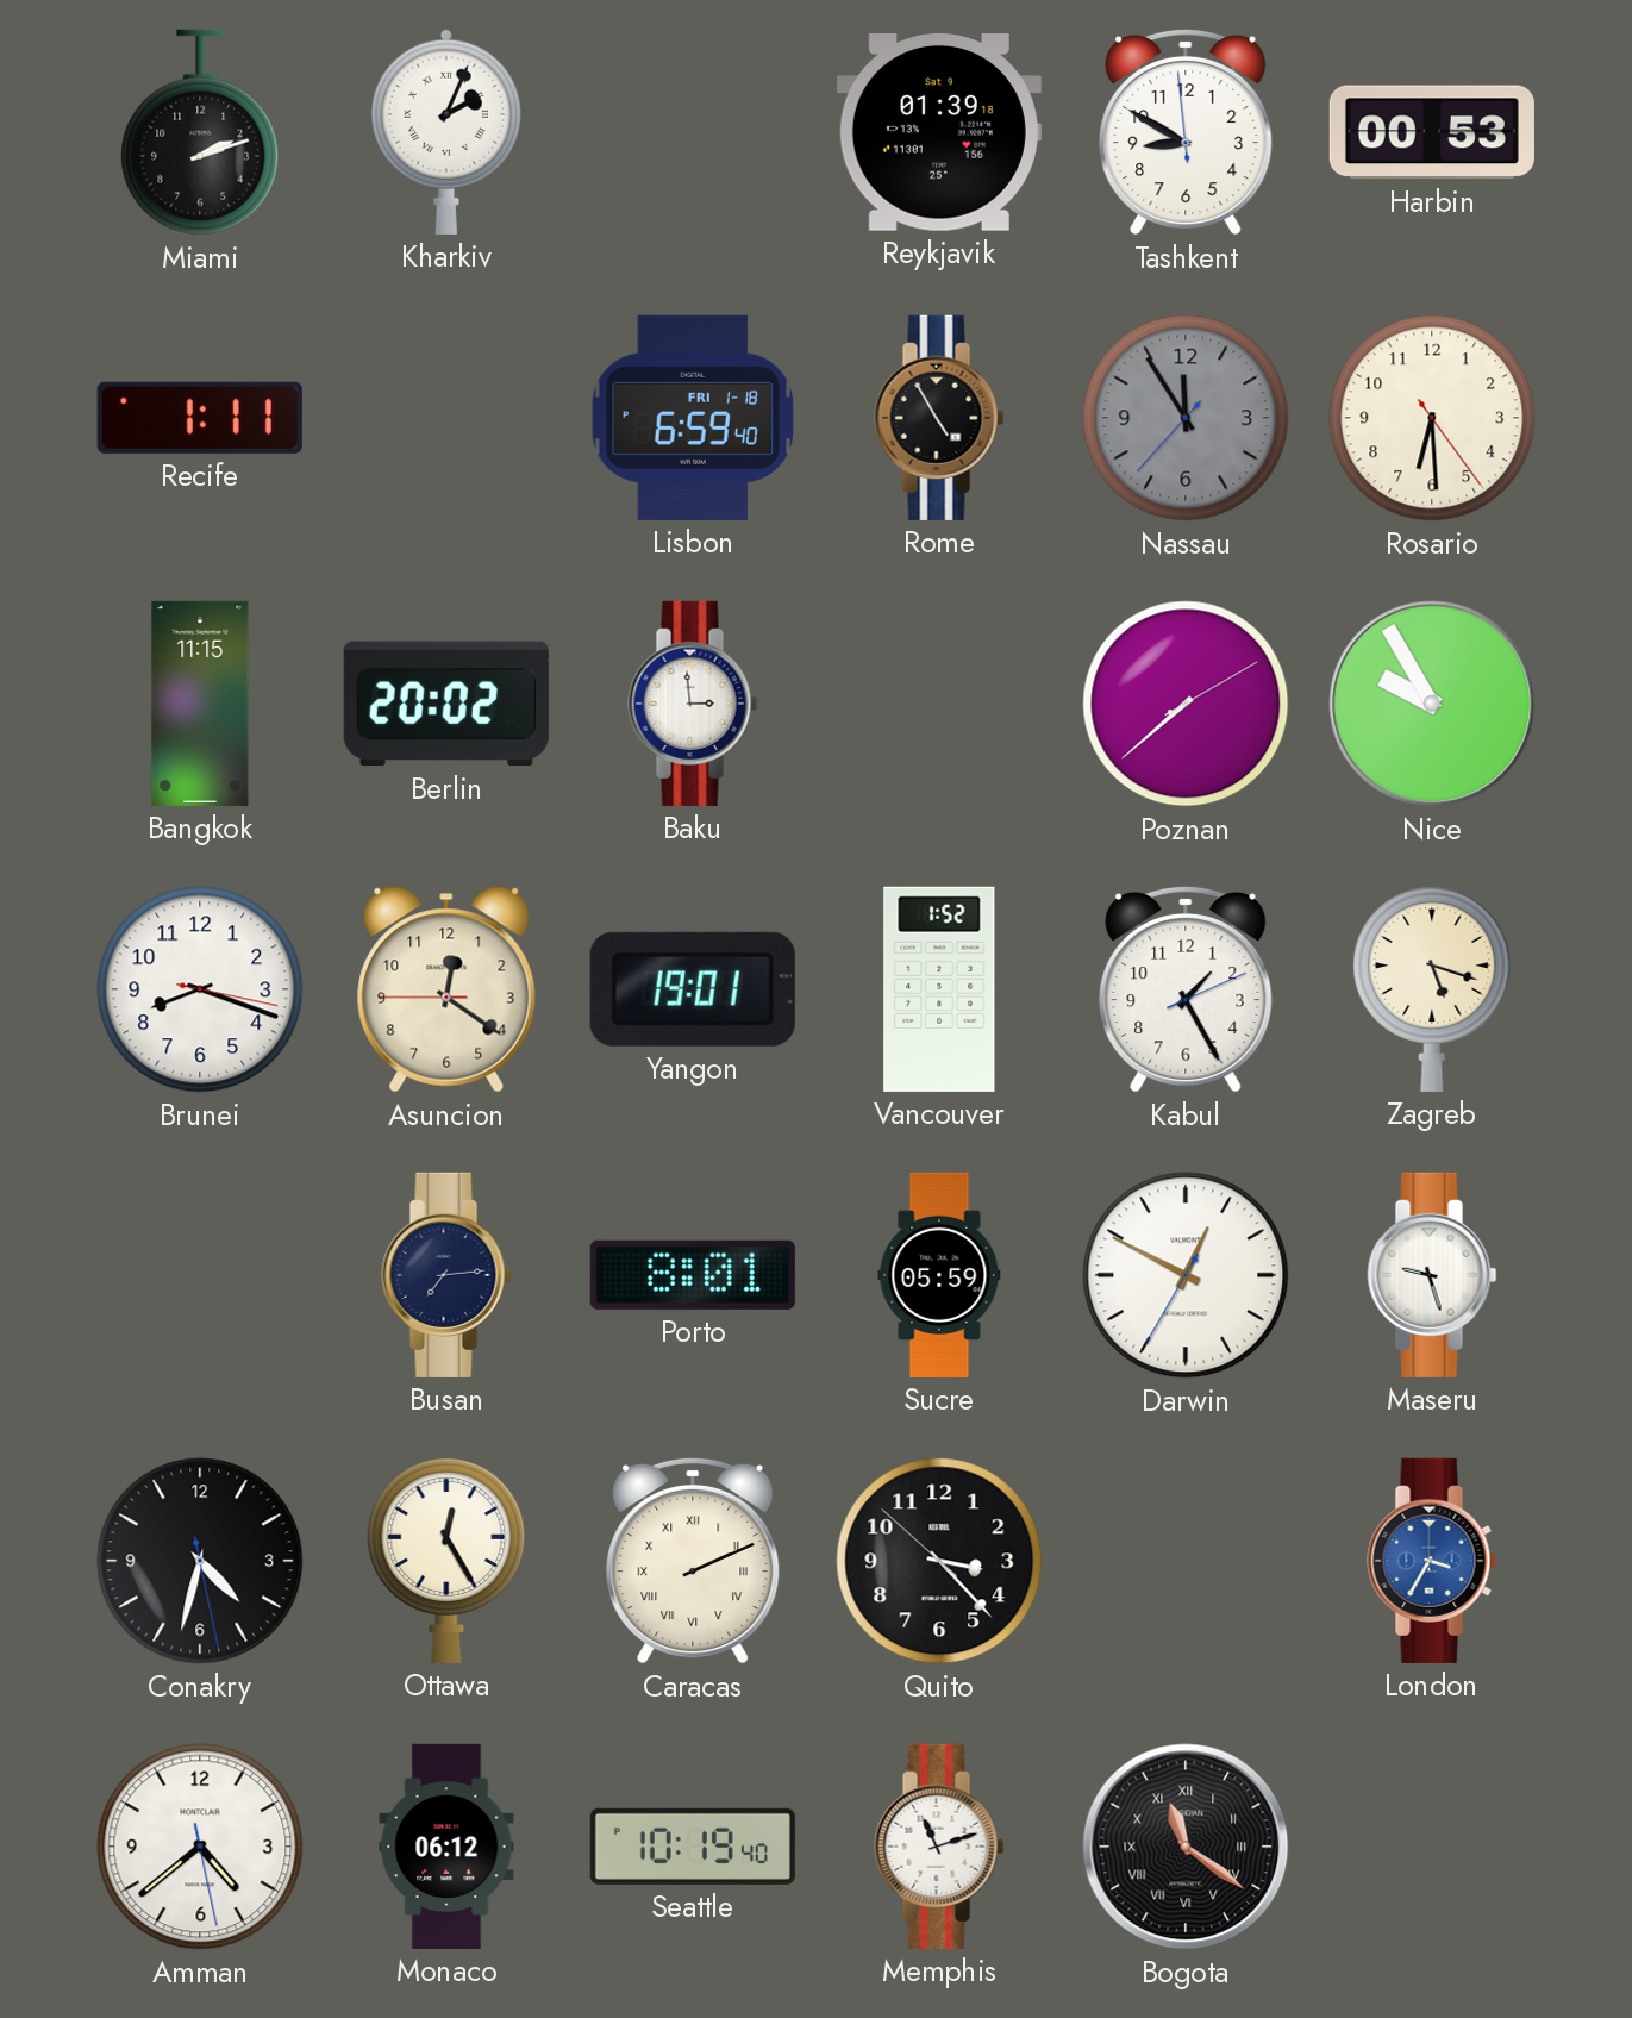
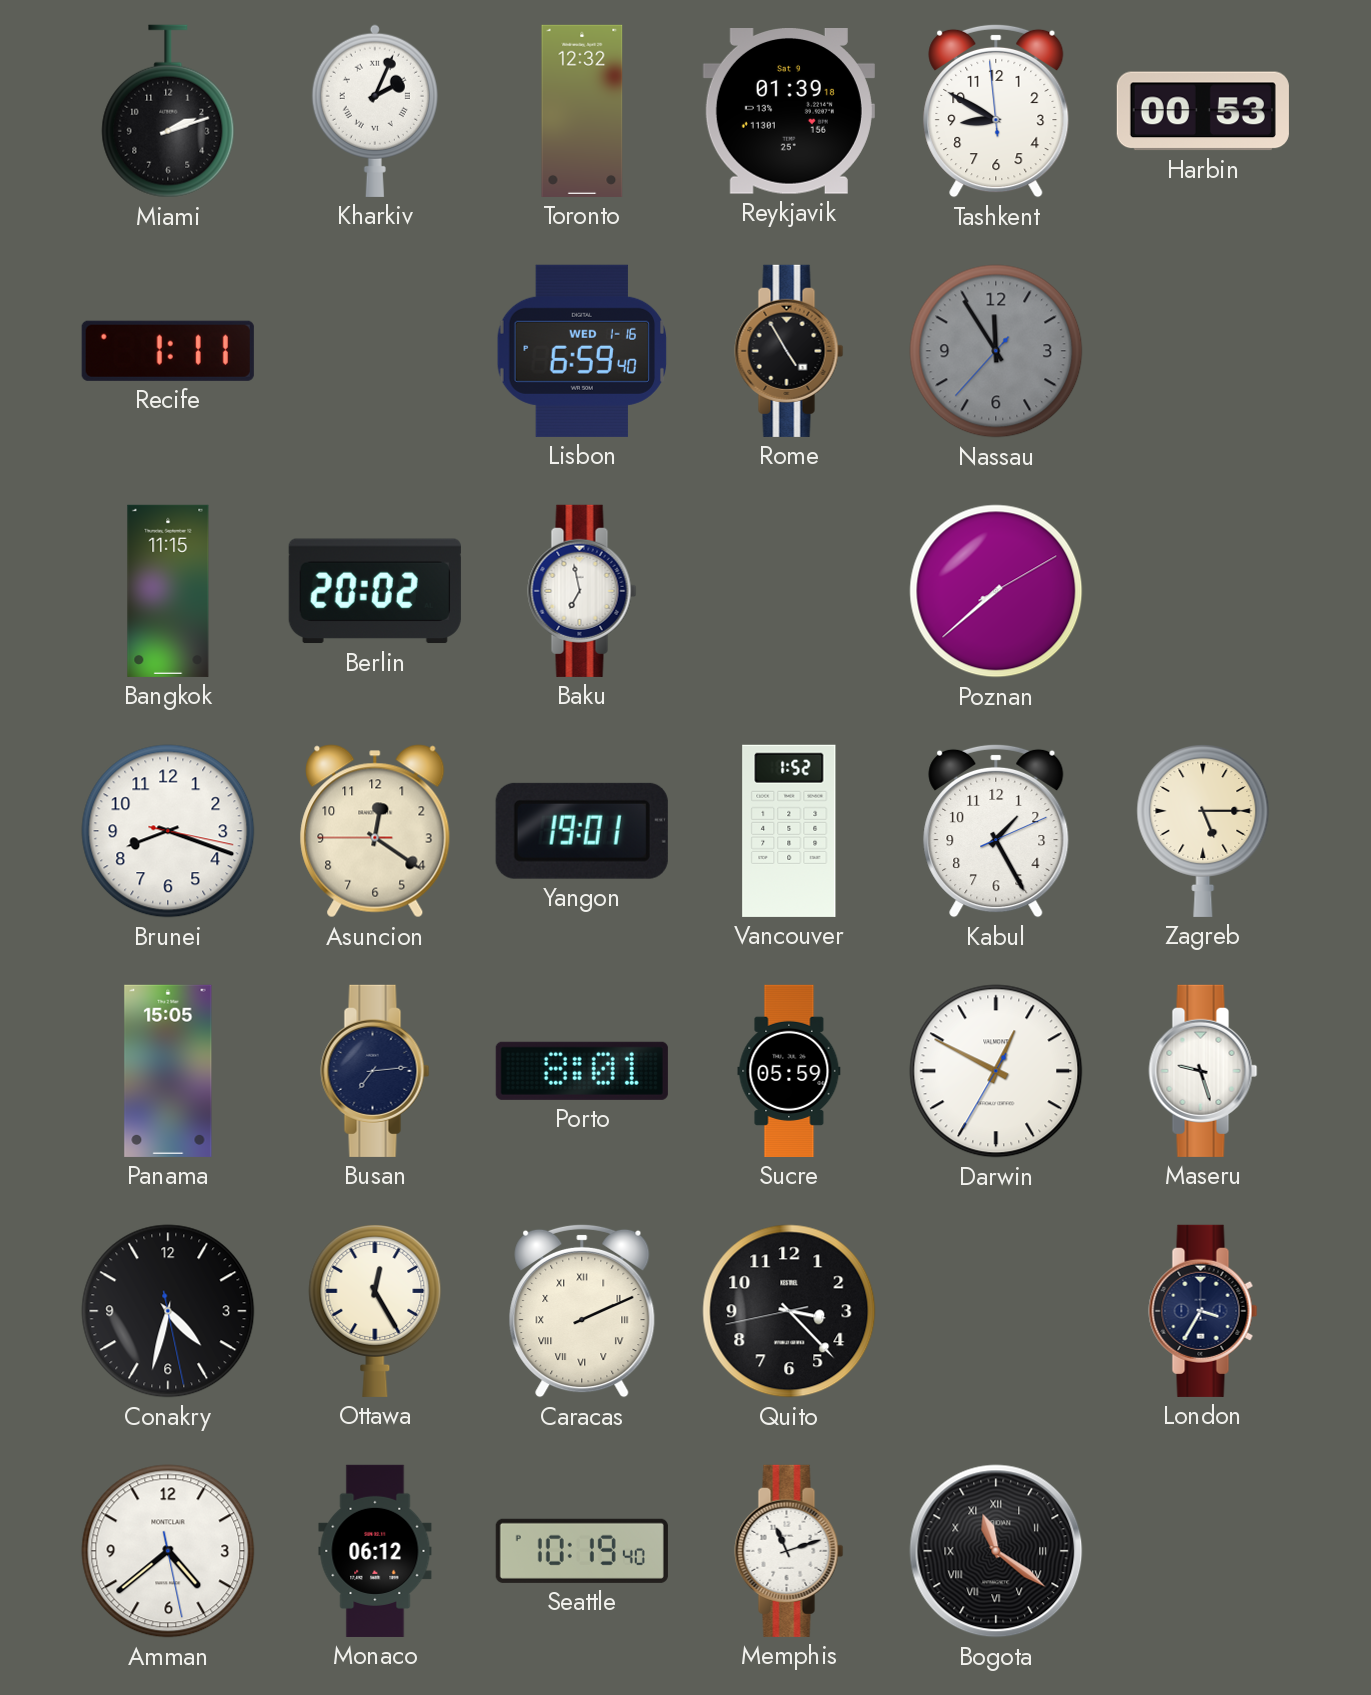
Toronto: none -> 12:32
Lisbon date: FRI 1-18 -> WED 1-16
Rosario: 6:29 -> none
Baku: 2:59 -> 6:58
Nice: 9:55 -> none
Zagreb: 5:18 -> 5:15
Panama: none -> 15:05
Quito: 3:22:52 -> 3:22:43
London dial: blue -> navy
